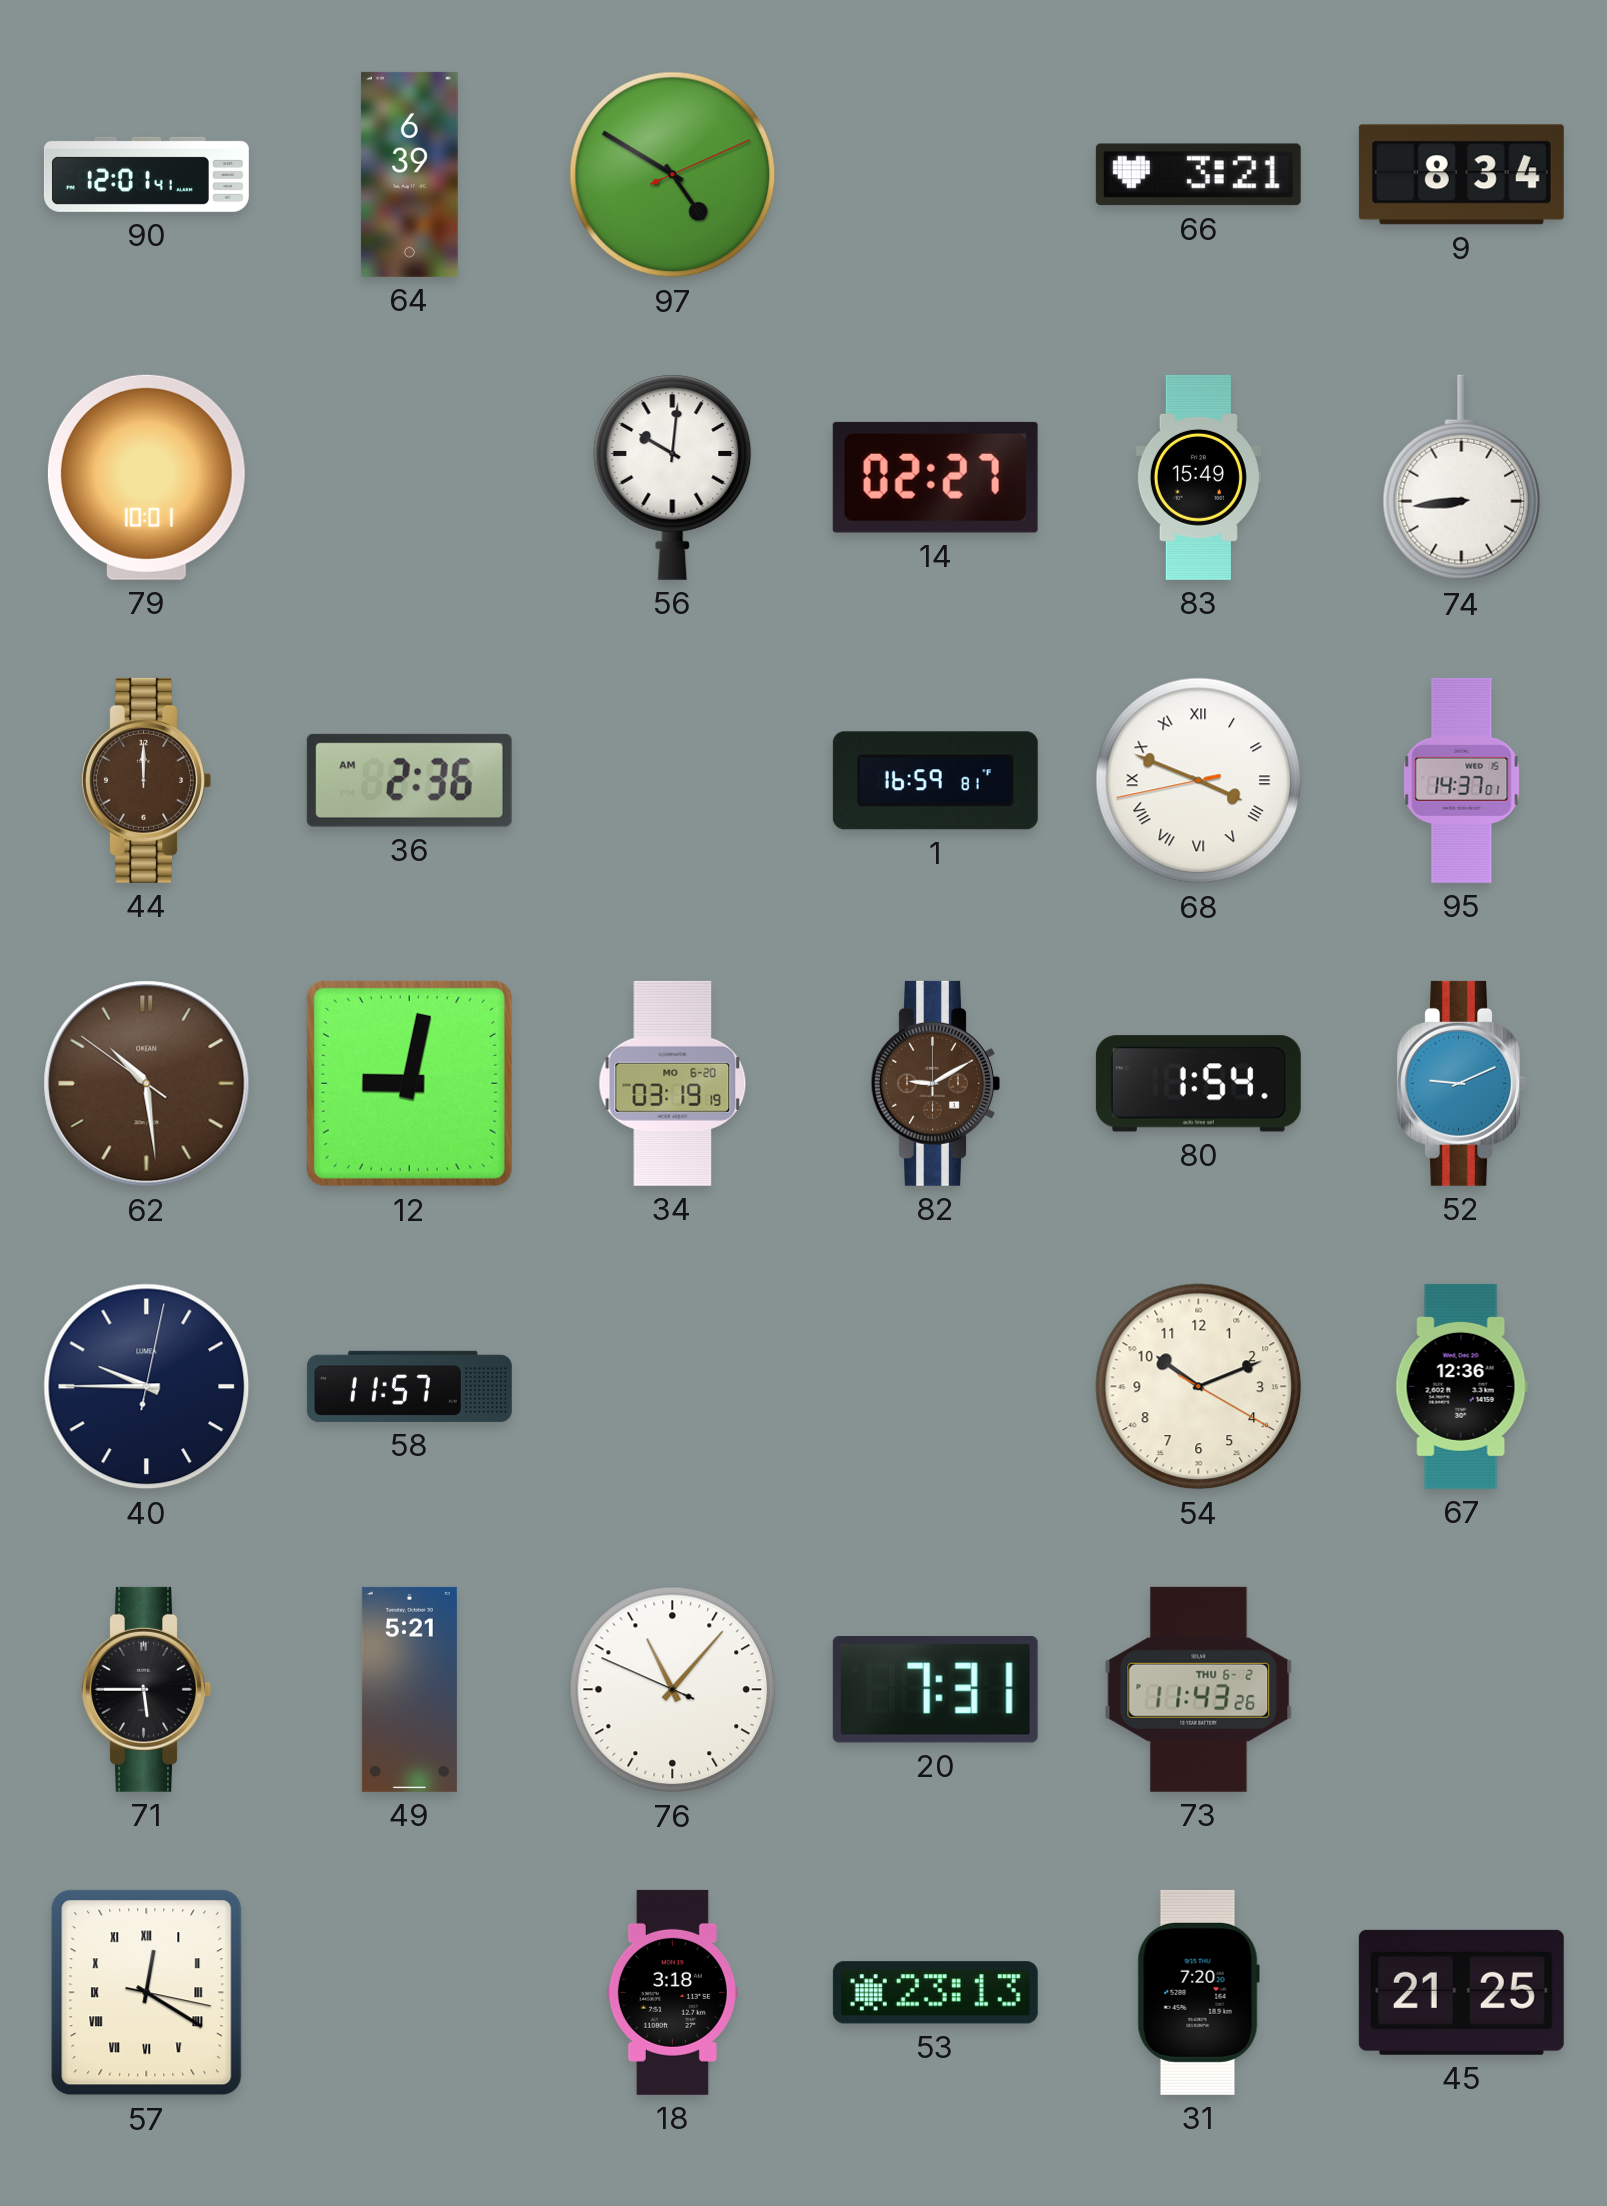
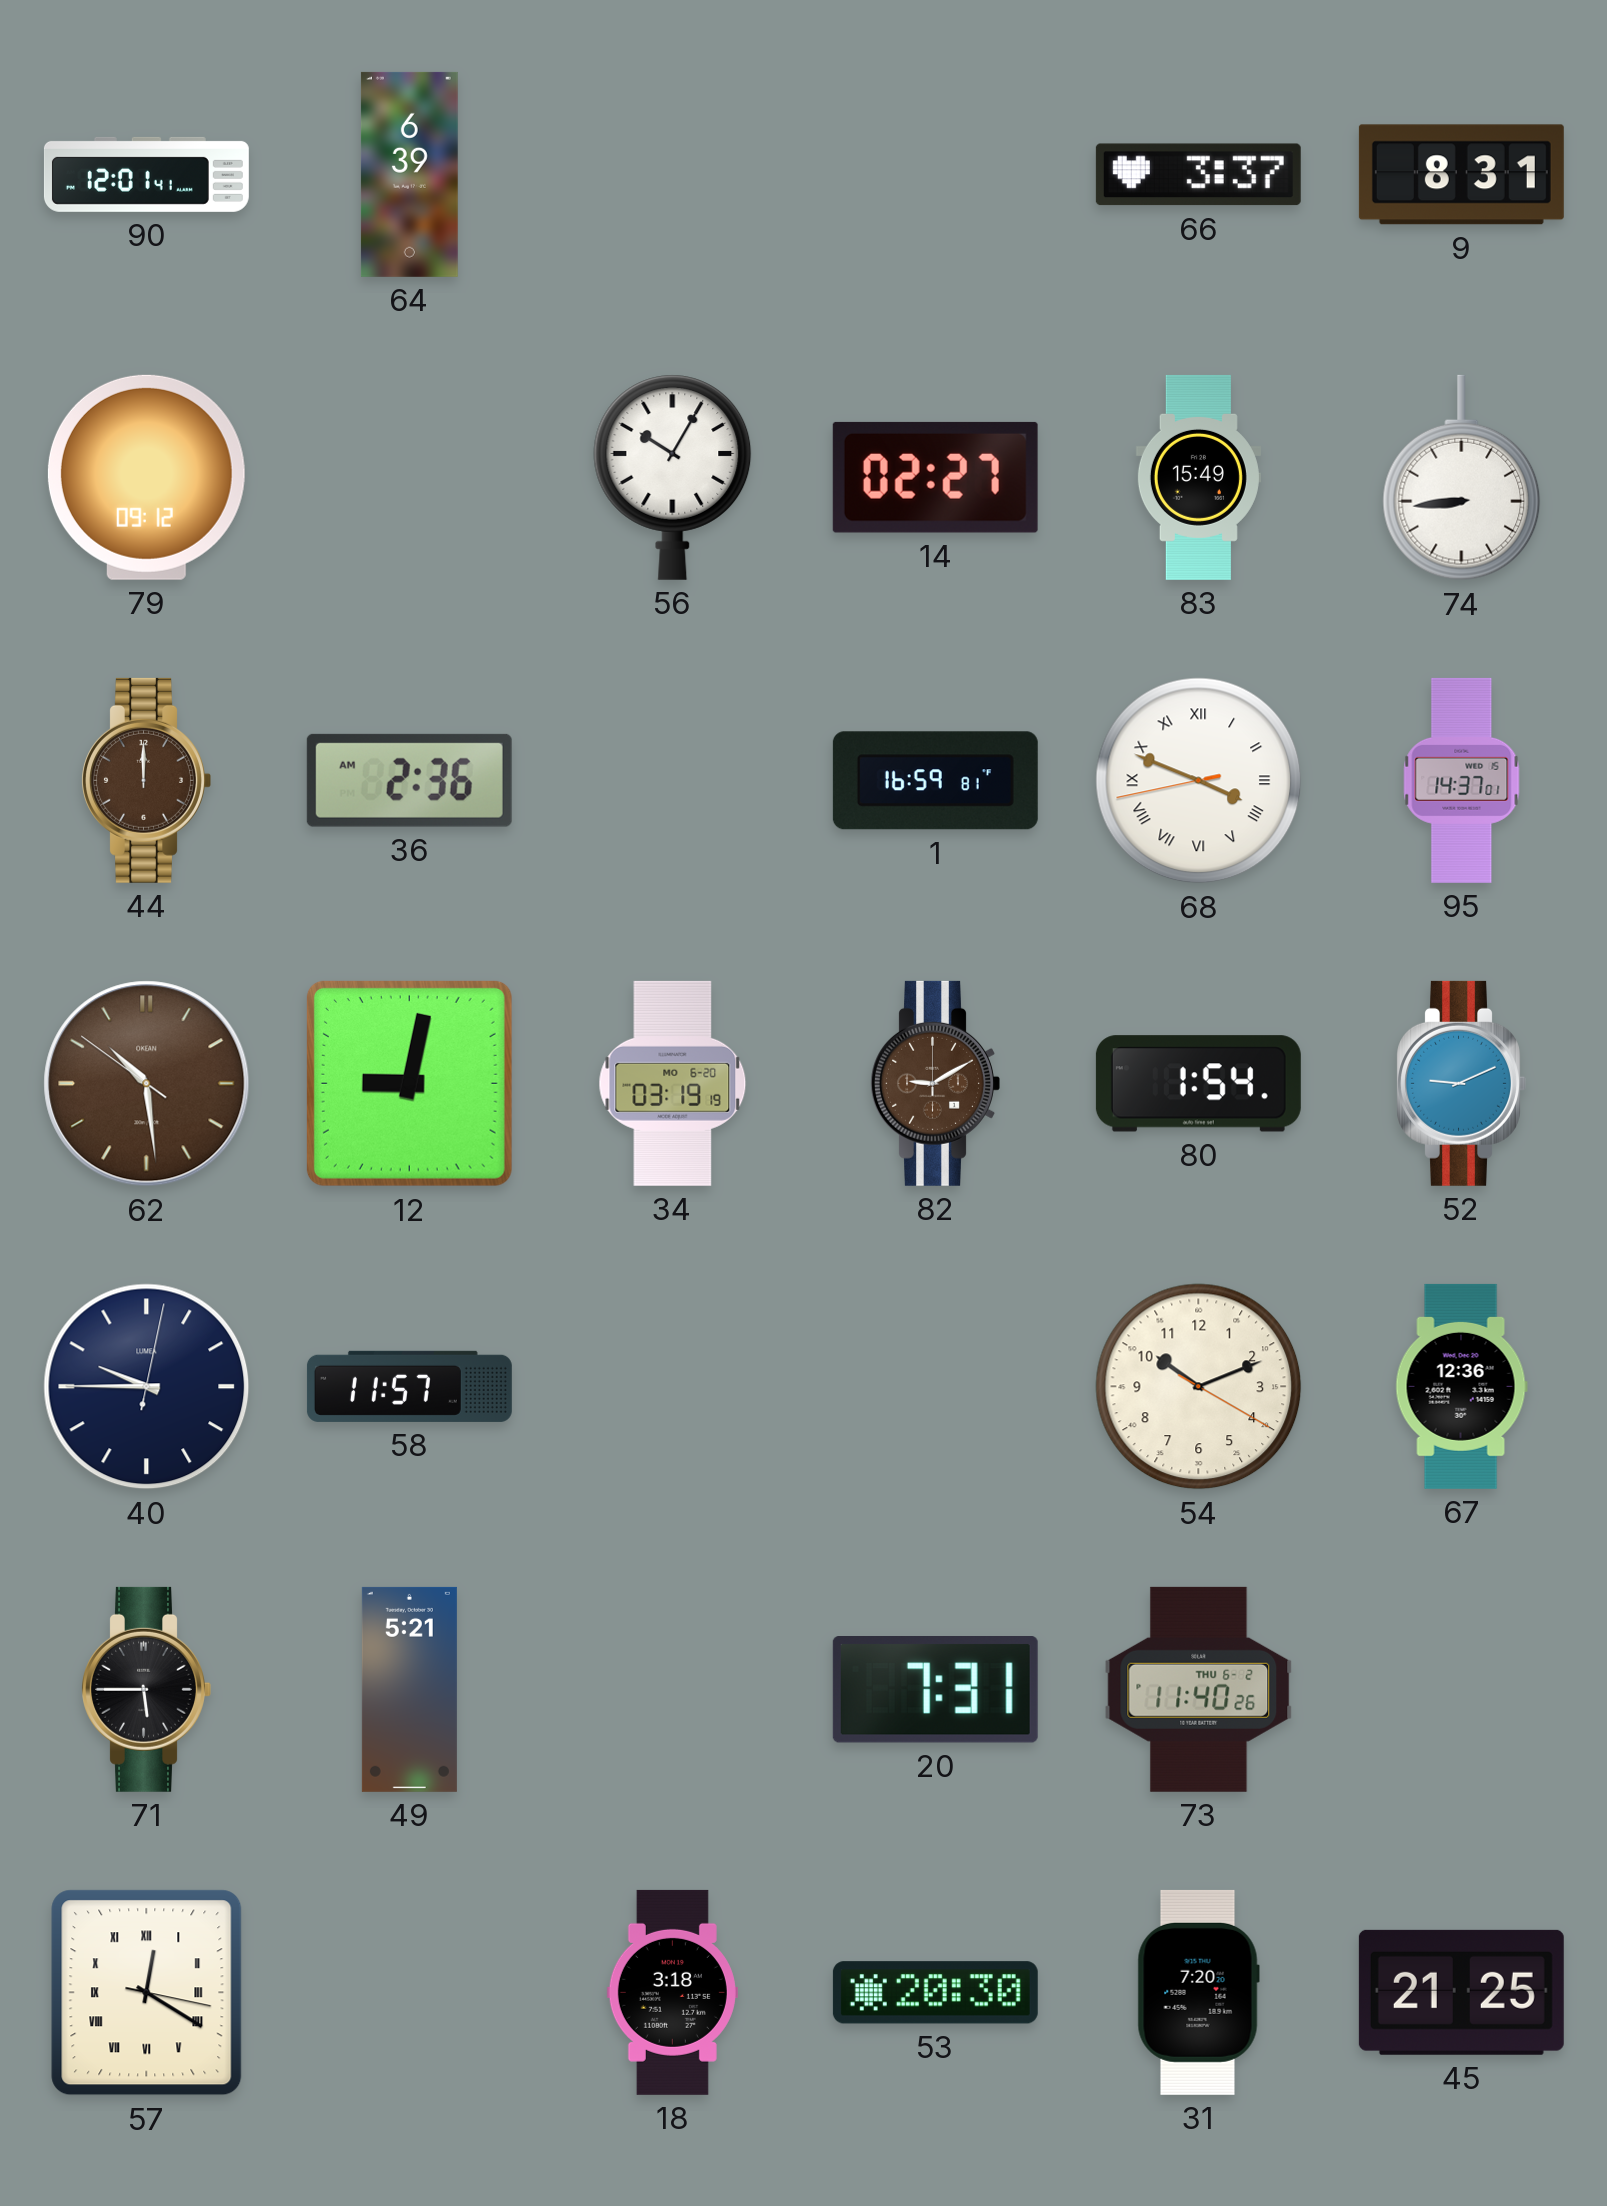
97: 4:50 -> none
66: 3:21 -> 3:37
9: 8:34 -> 8:31
79: 10:01 -> 09:12
56: 10:01 -> 10:05
76: 11:06 -> none
73: 11:43 -> 11:40
53: 23:13 -> 20:30
